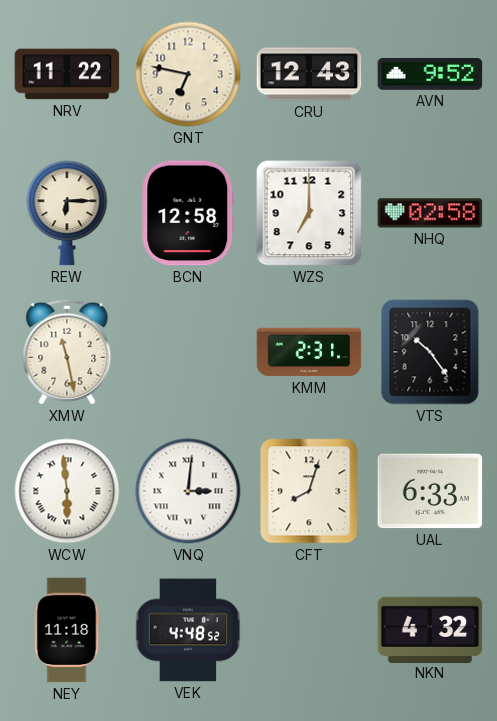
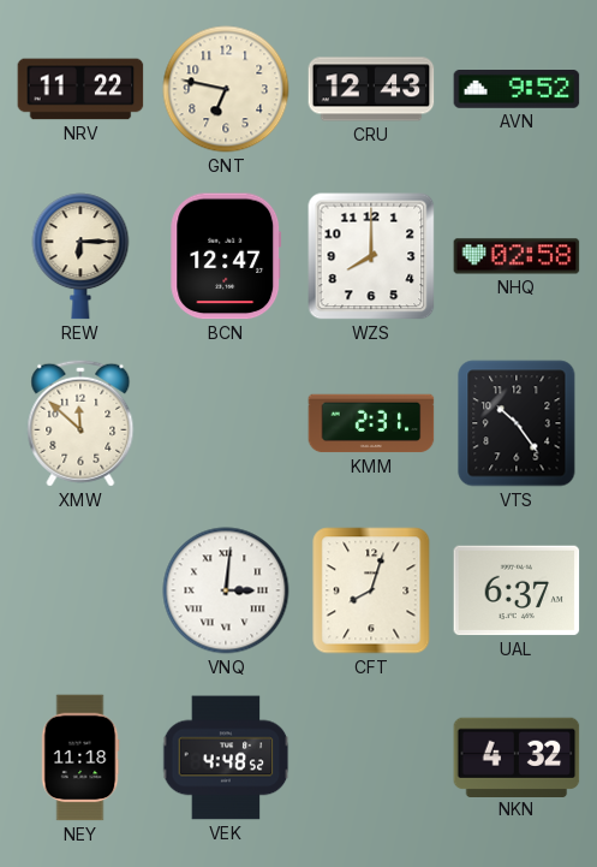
BCN: 12:58 -> 12:47
WZS: 7:00 -> 8:00
XMW: 11:28 -> 11:52
WCW: 5:59 -> none
UAL: 6:33 -> 6:37
